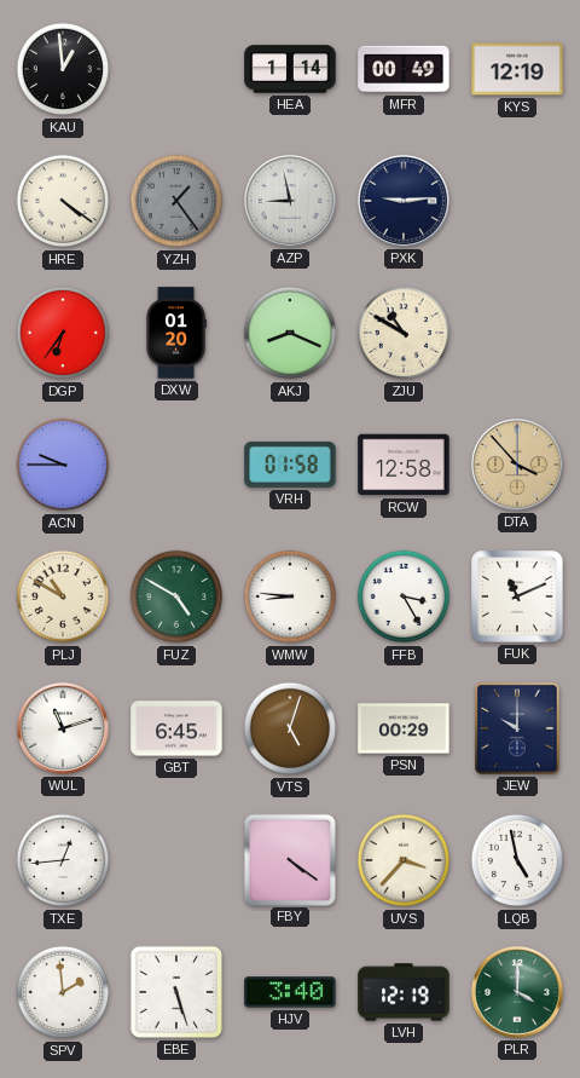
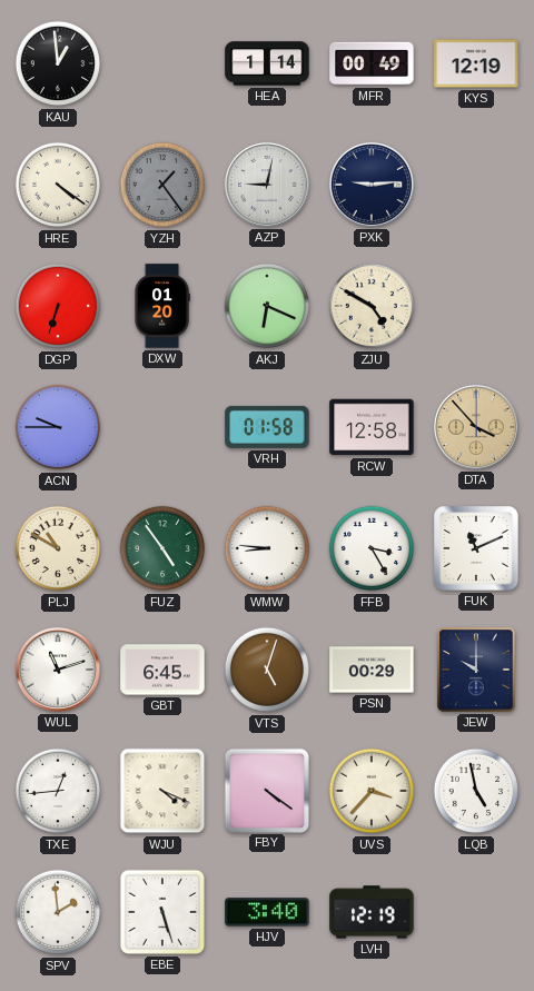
AZP: 8:58 -> 9:02
DGP: 6:36 -> 6:33
AKJ: 8:19 -> 6:19
ZJU: 10:50 -> 4:50
FUZ: 4:50 -> 4:54
WJU: none -> 4:19
PLR: 4:00 -> none
